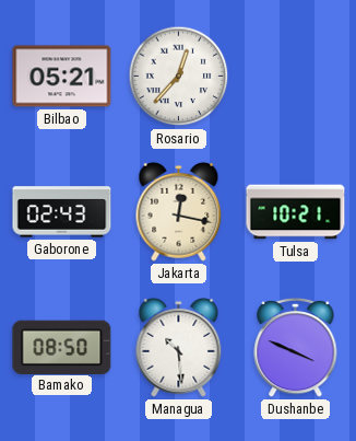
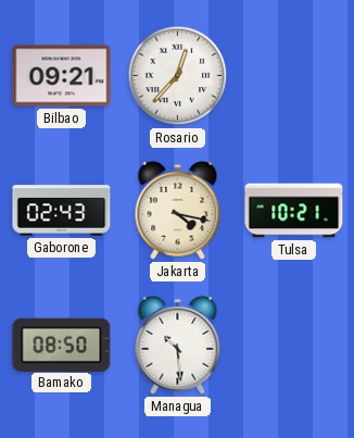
Bilbao: 05:21 -> 09:21
Jakarta: 12:17 -> 4:17
Dushanbe: 3:49 -> none
